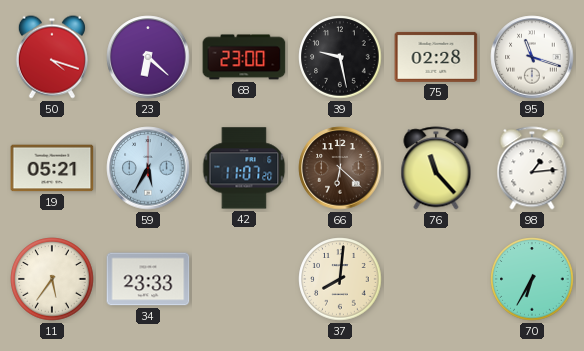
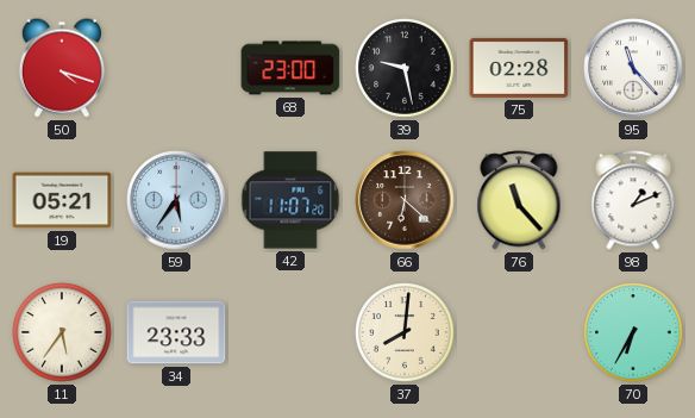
23: 6:22 -> none
95: 11:18 -> 11:23
59: 5:35 -> 5:36
98: 1:14 -> 1:11
